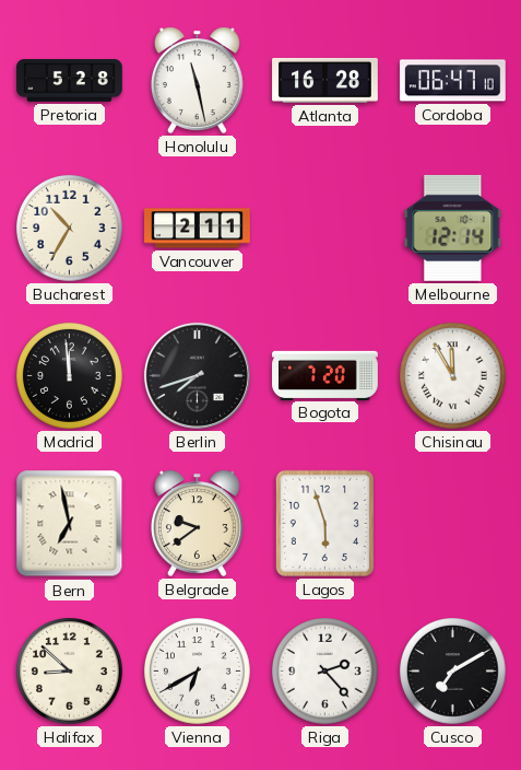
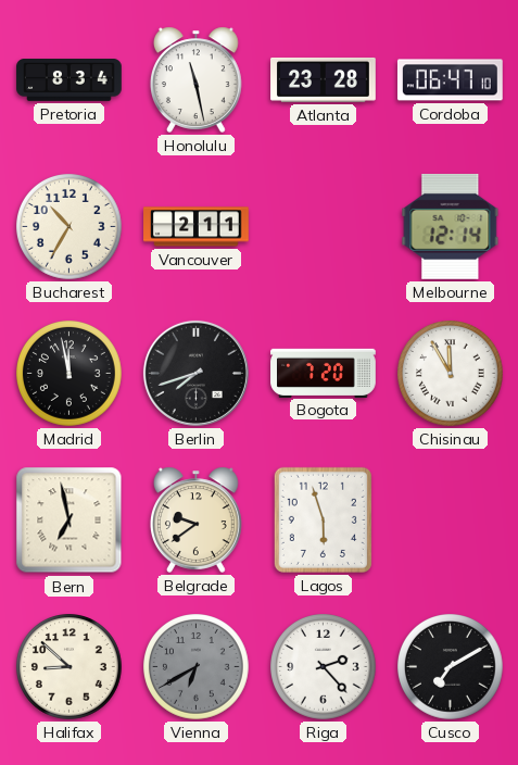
Pretoria: 5:28 -> 8:34
Atlanta: 16:28 -> 23:28
Madrid: 11:59 -> 11:58
Vienna dial: white -> grey
